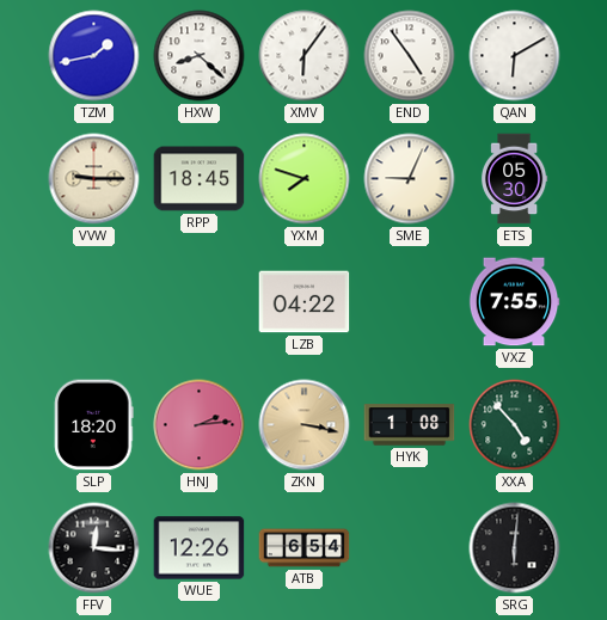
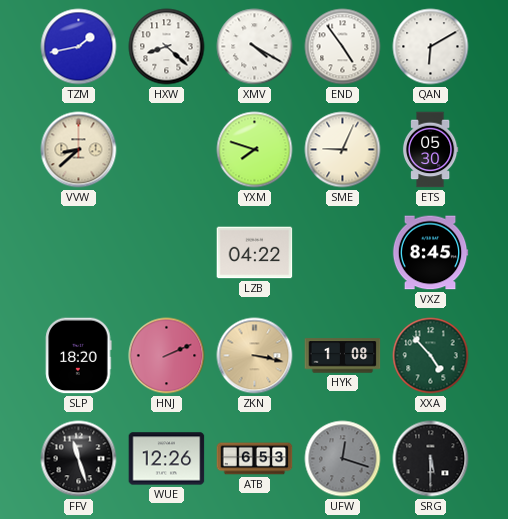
XMV: 6:06 -> 4:20
VVW: 9:15 -> 8:38
RPP: 18:45 -> none
VXZ: 7:55 -> 8:45
HNJ: 2:14 -> 2:11
FFV: 12:16 -> 11:27
ATB: 6:54 -> 6:53
UFW: none -> 12:18
SRG: 6:01 -> 5:30
